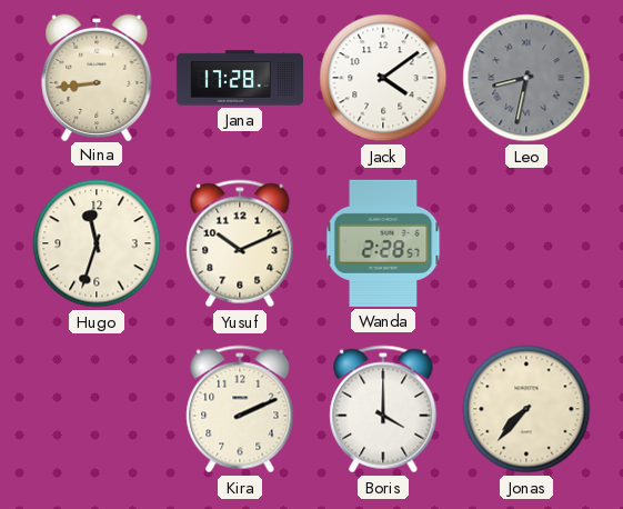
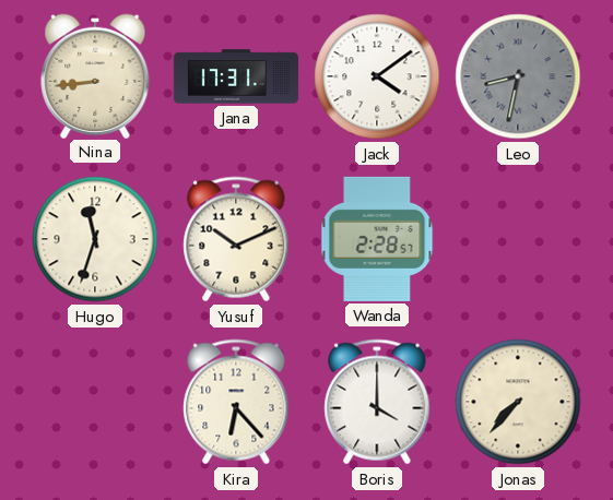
Jana: 17:28 -> 17:31
Kira: 2:11 -> 6:23
